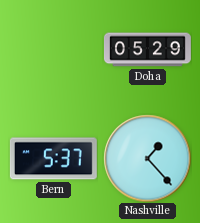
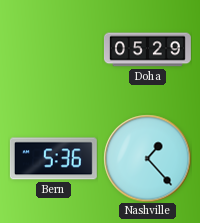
Bern: 5:37 -> 5:36
